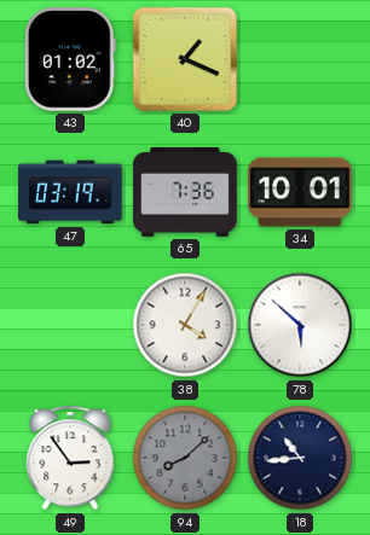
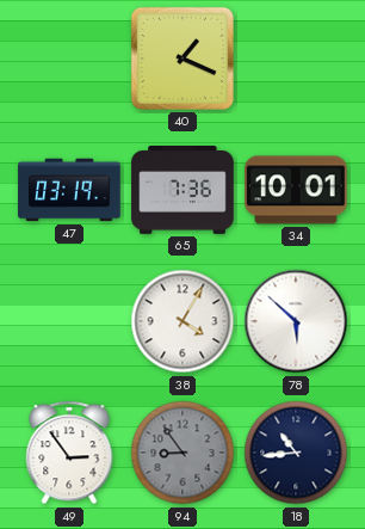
43: 01:02 -> none
94: 8:08 -> 8:54
